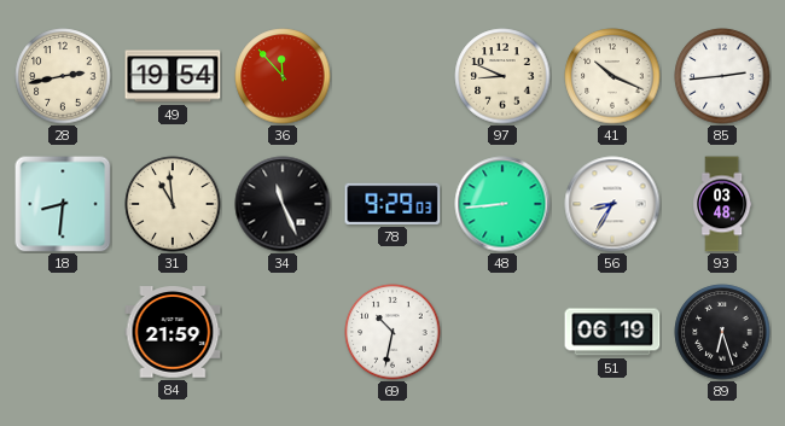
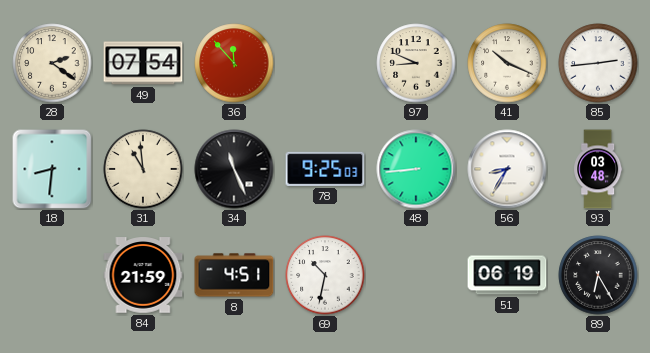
28: 2:43 -> 2:21
49: 19:54 -> 07:54
78: 9:29 -> 9:25
8: none -> 4:51
89: 6:27 -> 6:25
